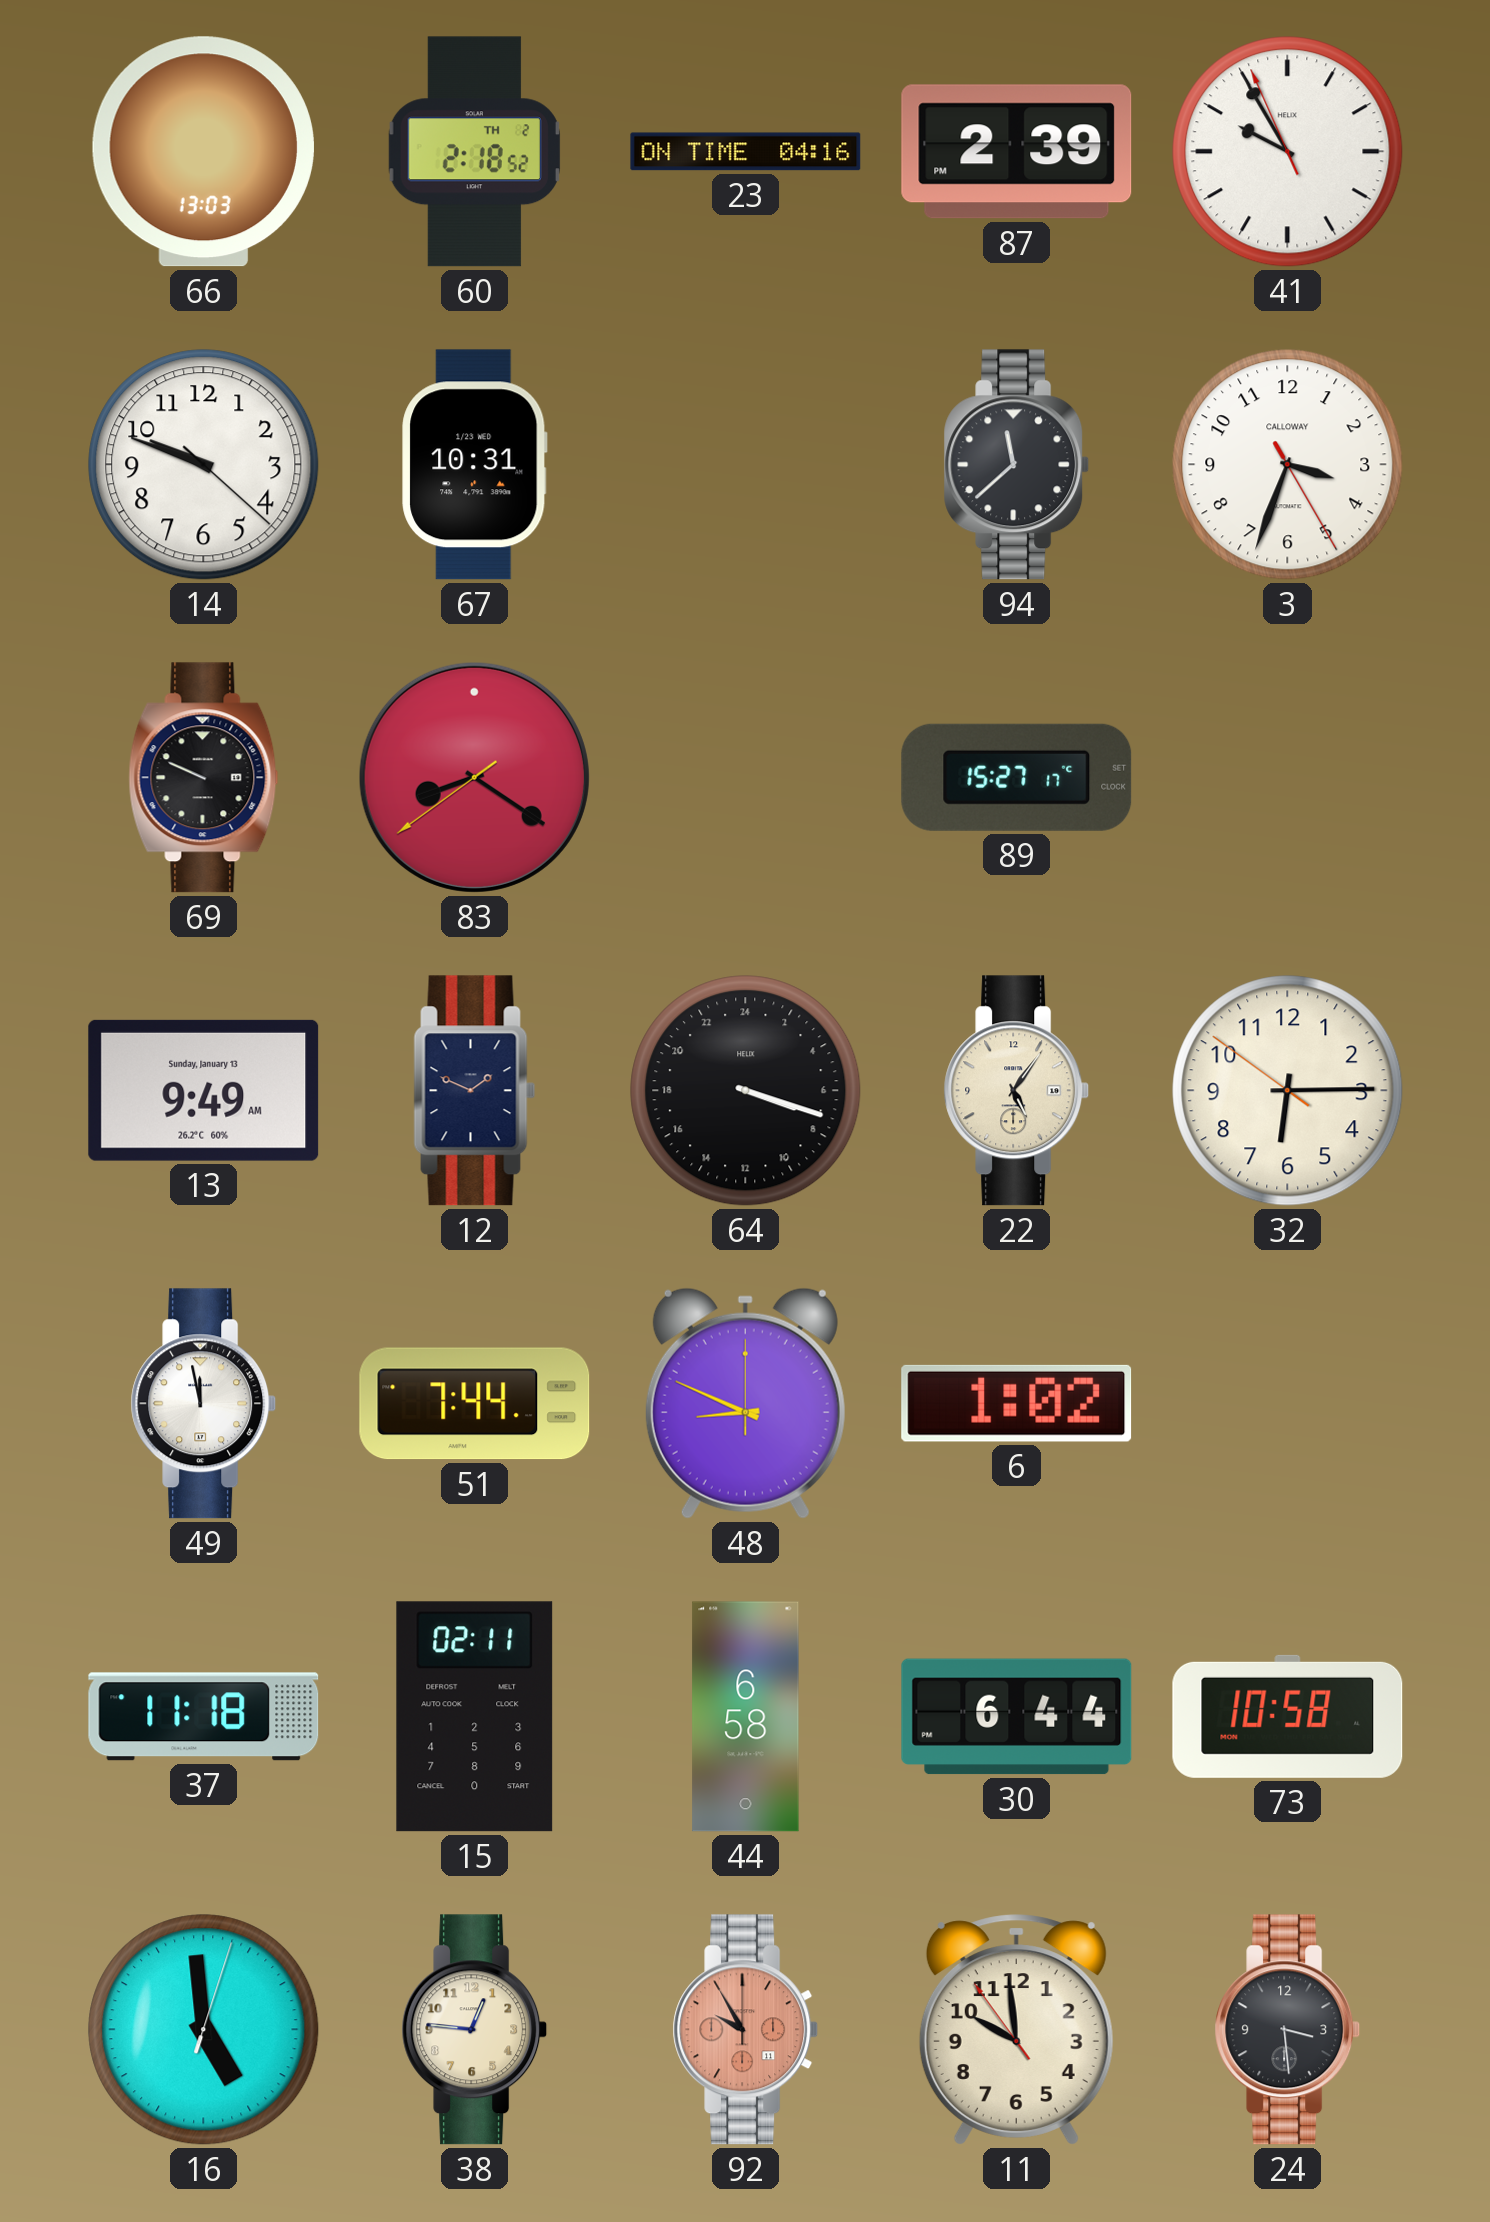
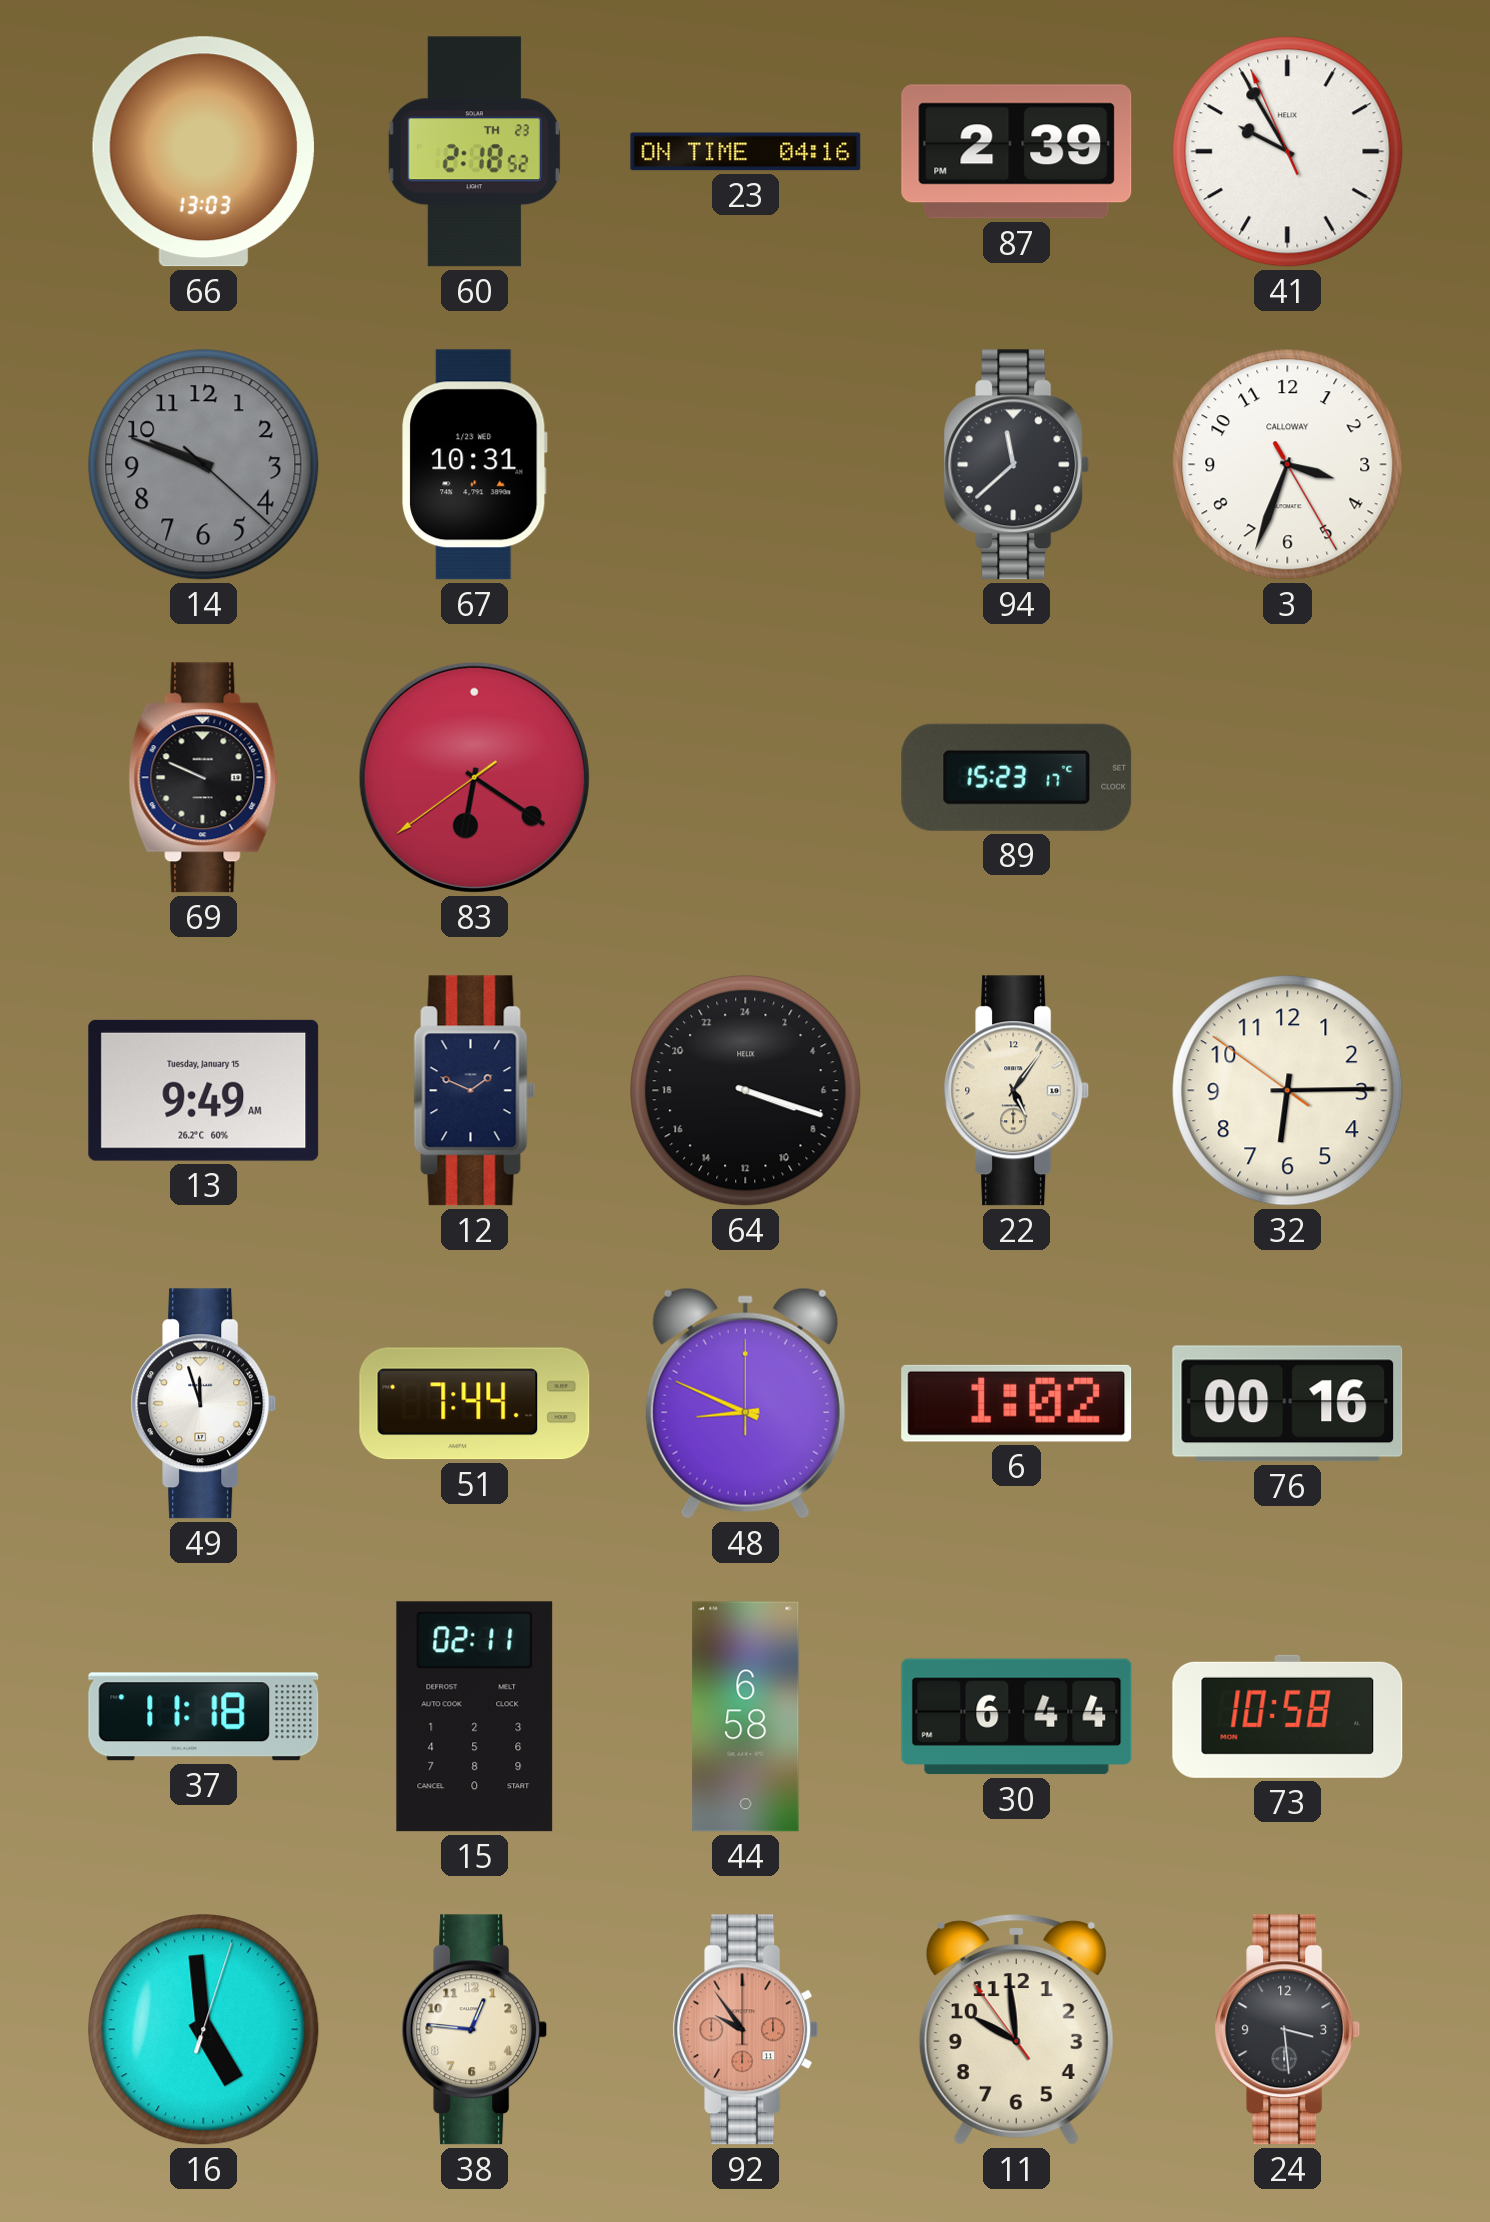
60 date: TH 2 -> TH 23
14 dial: white -> grey
83: 8:20 -> 6:20
89: 15:27 -> 15:23
13 date: Sunday, January 13 -> Tuesday, January 15
49: 11:58 -> 11:57
76: none -> 00:16
92: 9:55 -> 9:54
